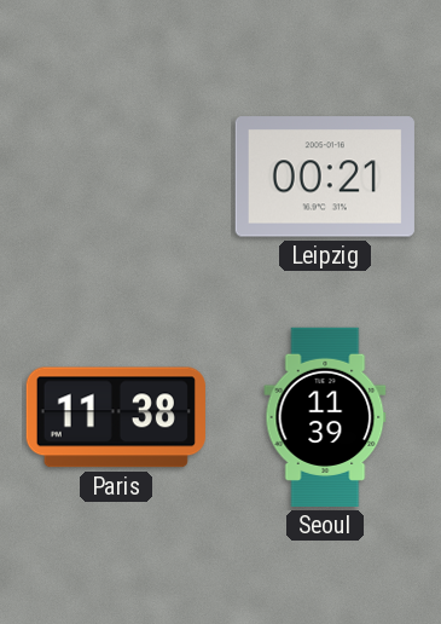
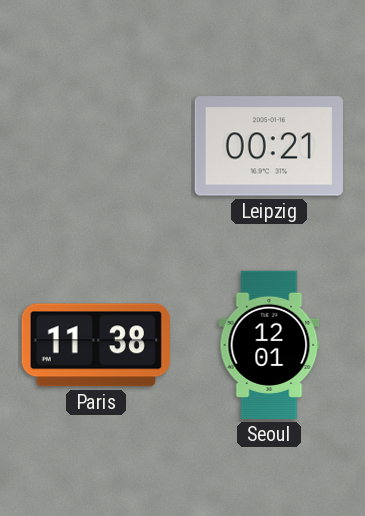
Seoul: 11:39 -> 12:01
